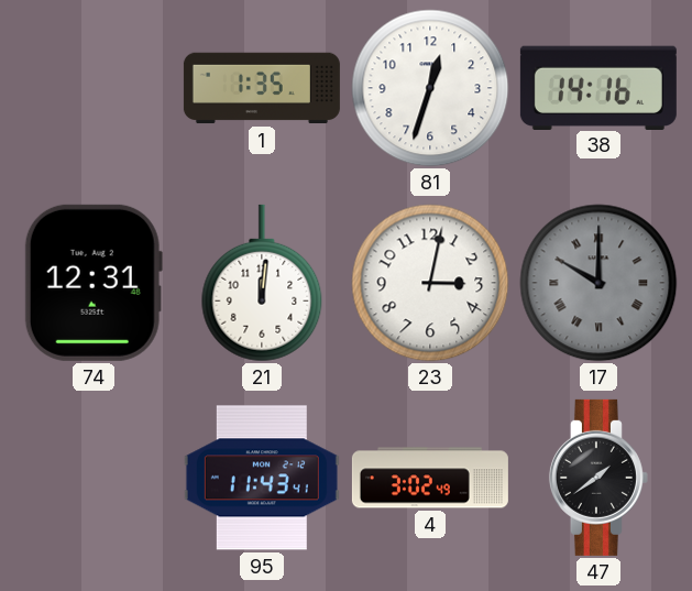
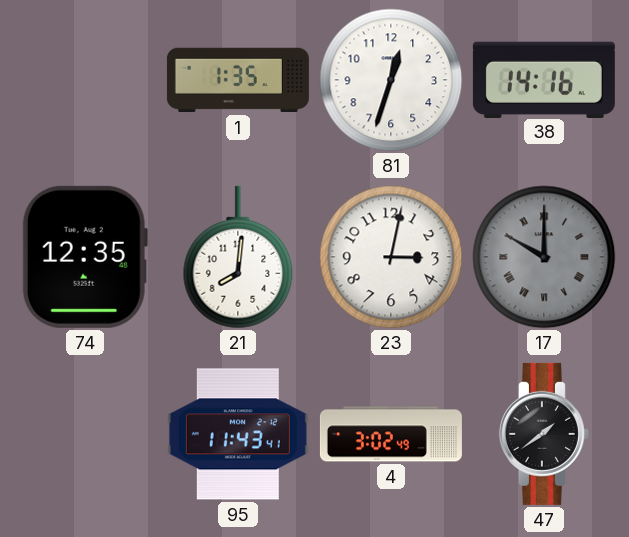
74: 12:31 -> 12:35
21: 12:01 -> 8:01
